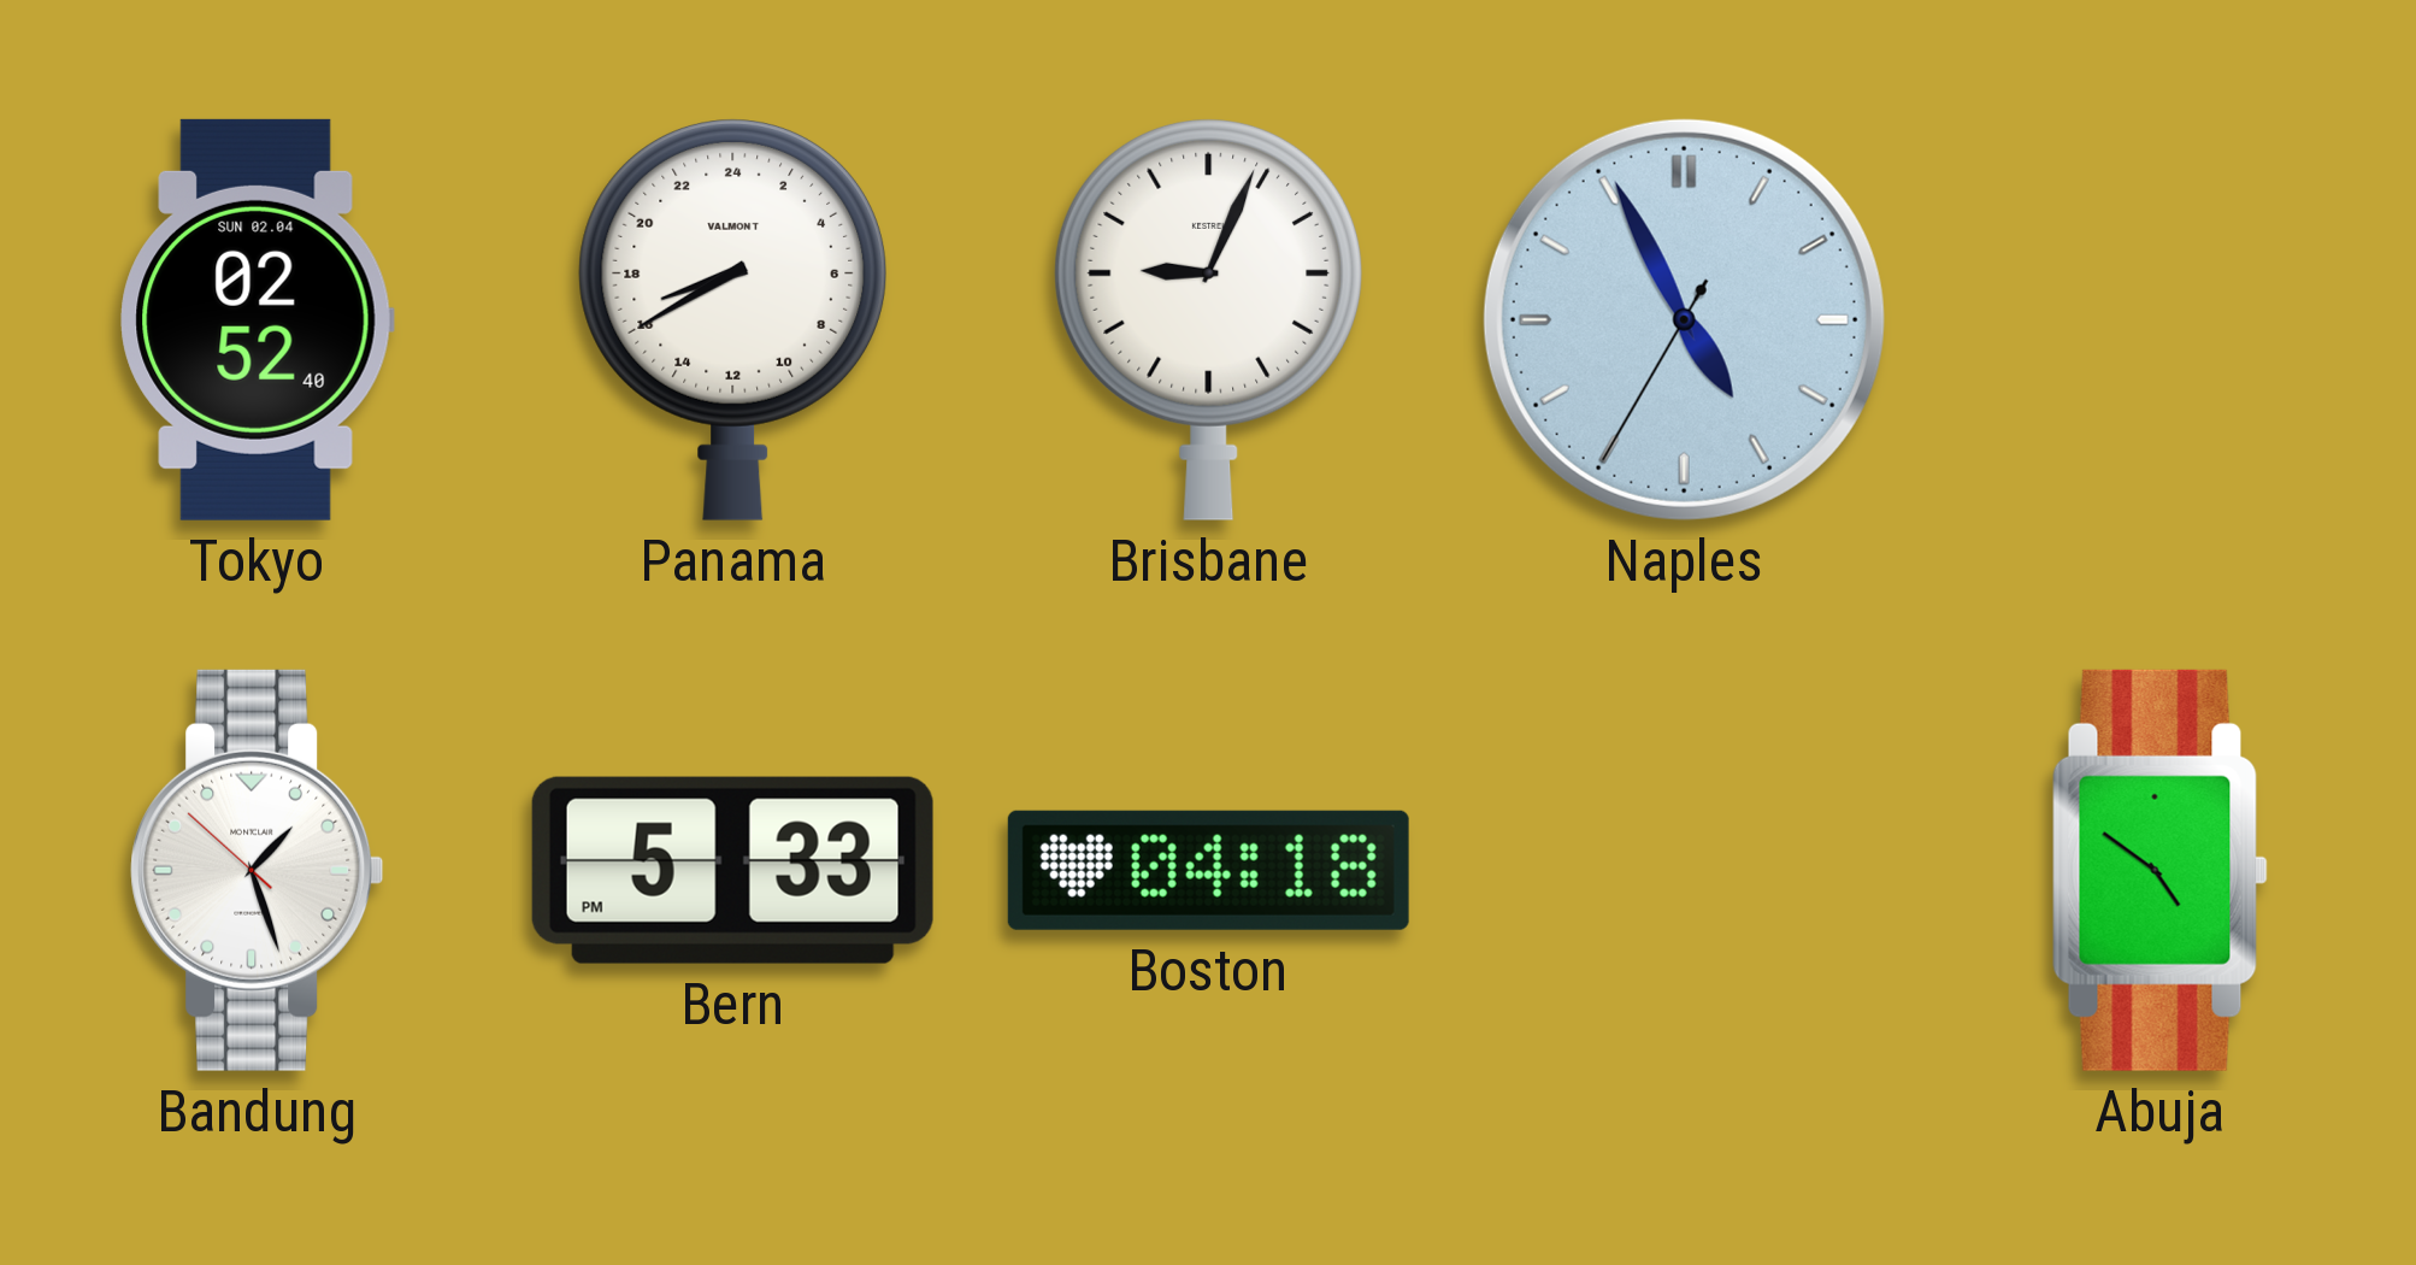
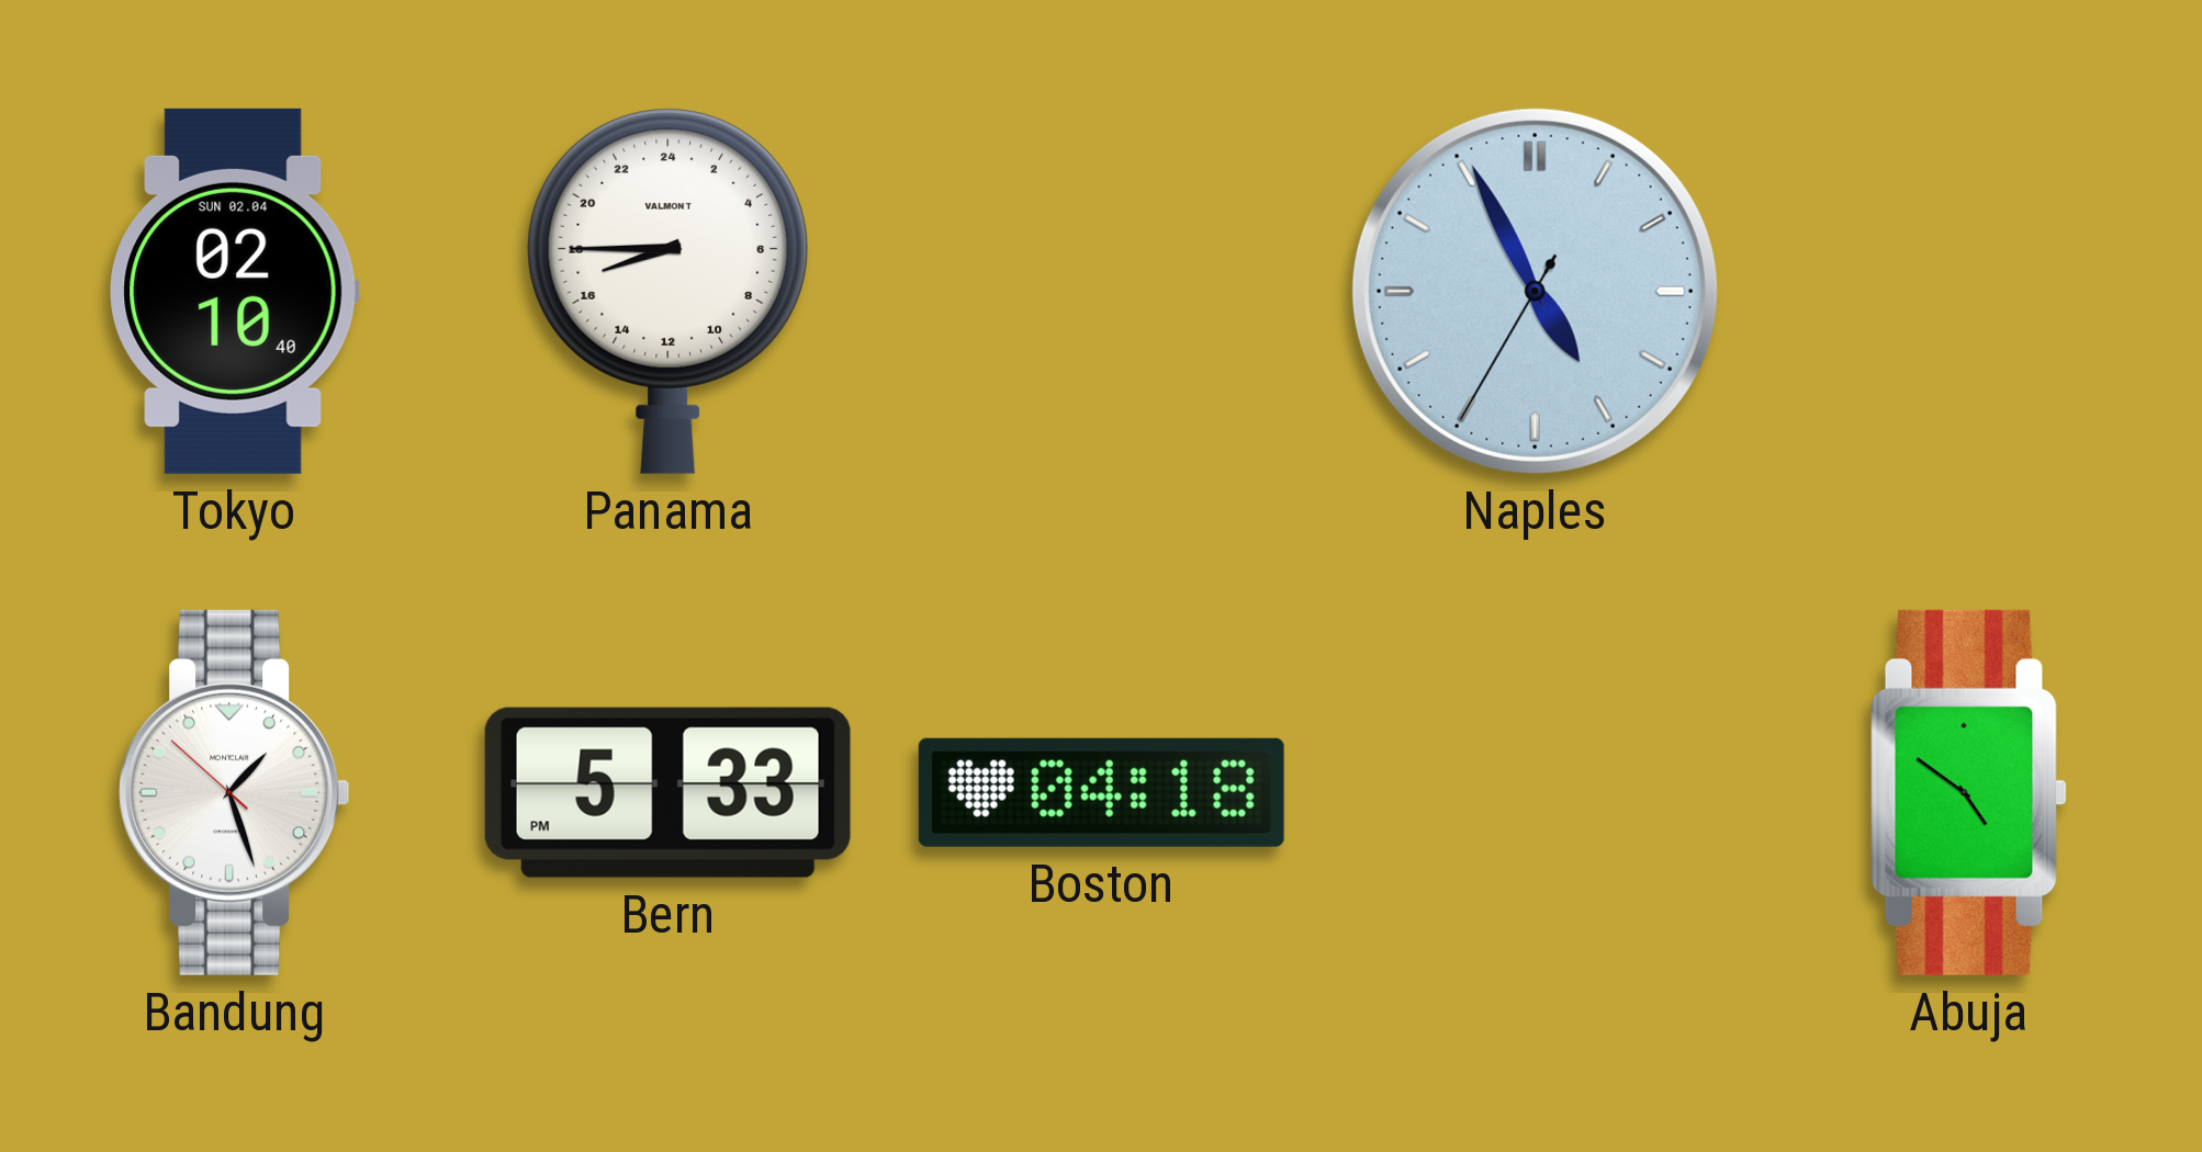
Tokyo: 02:52 -> 02:10
Panama: 16:40 -> 16:45
Brisbane: 9:04 -> none
